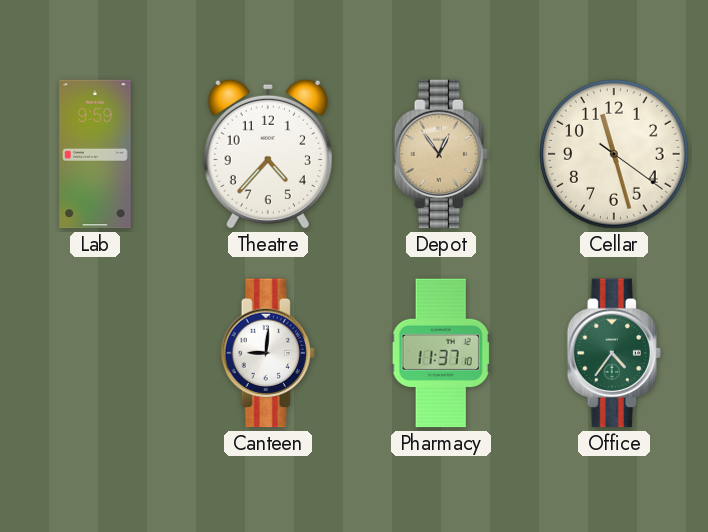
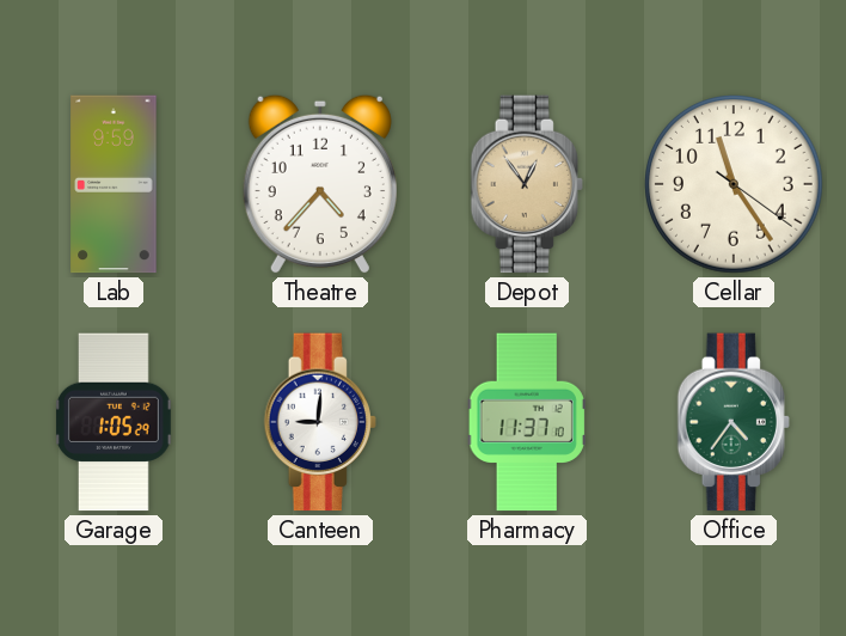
Cellar: 11:27 -> 11:24
Garage: none -> 1:05
